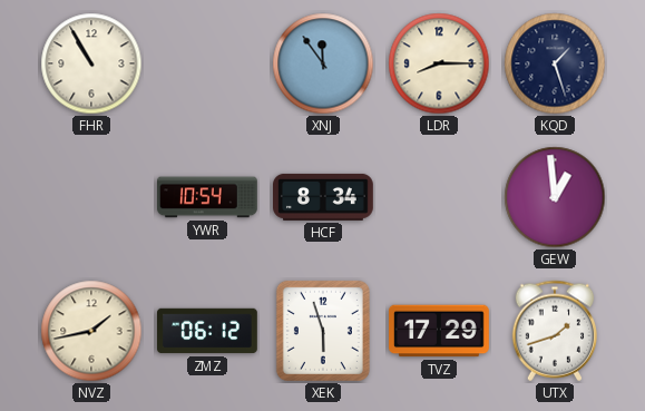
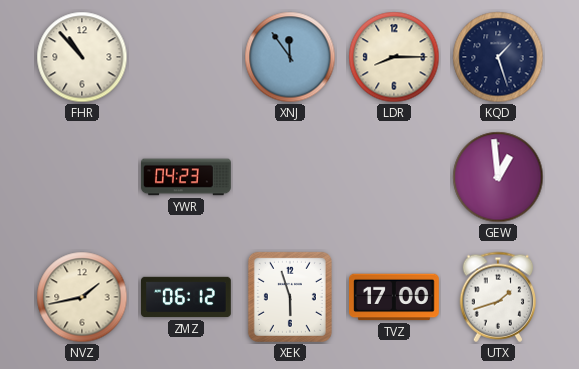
FHR: 10:55 -> 10:53
YWR: 10:54 -> 04:23
HCF: 8:34 -> none
TVZ: 17:29 -> 17:00
